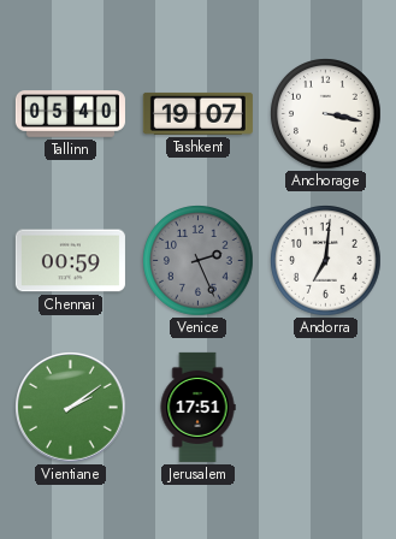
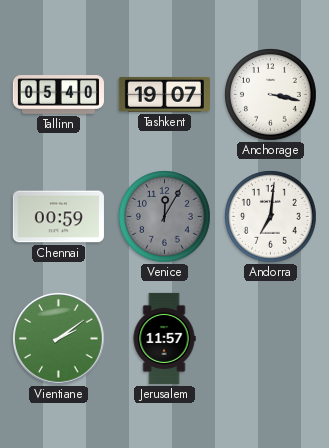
Venice: 2:26 -> 12:05
Jerusalem: 17:51 -> 11:57
